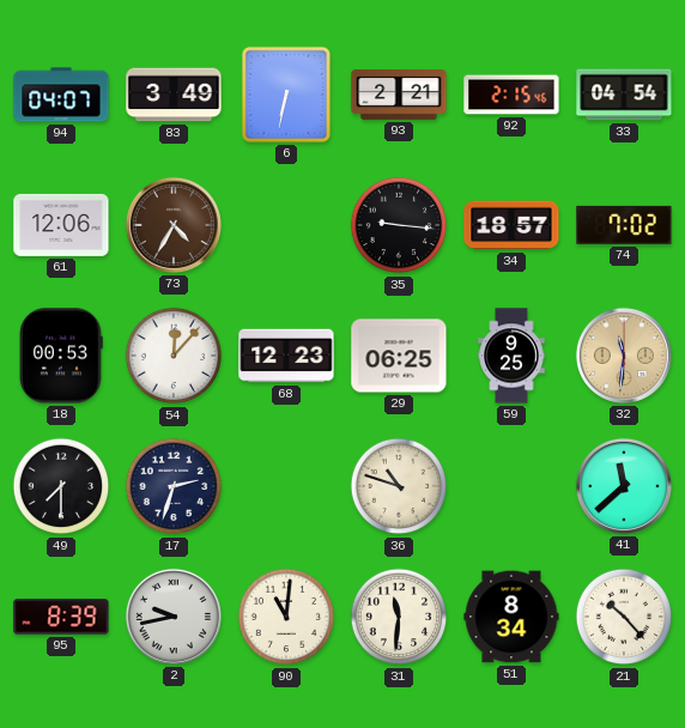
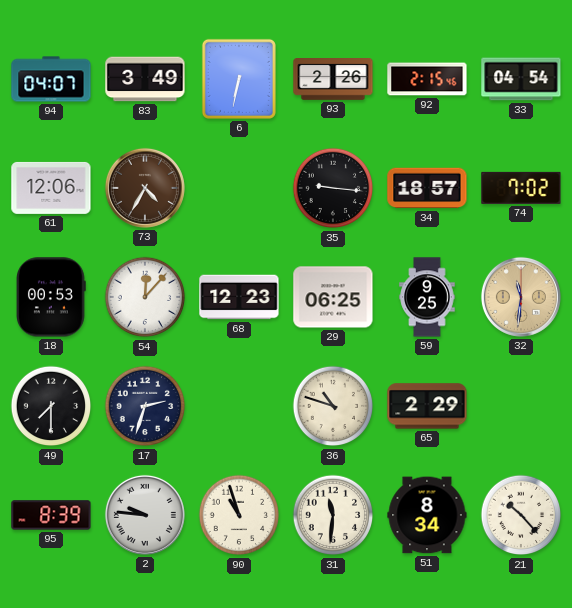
93: 2:21 -> 2:26
65: none -> 2:29
41: 11:38 -> none
2: 9:43 -> 9:46
90: 11:01 -> 10:57
